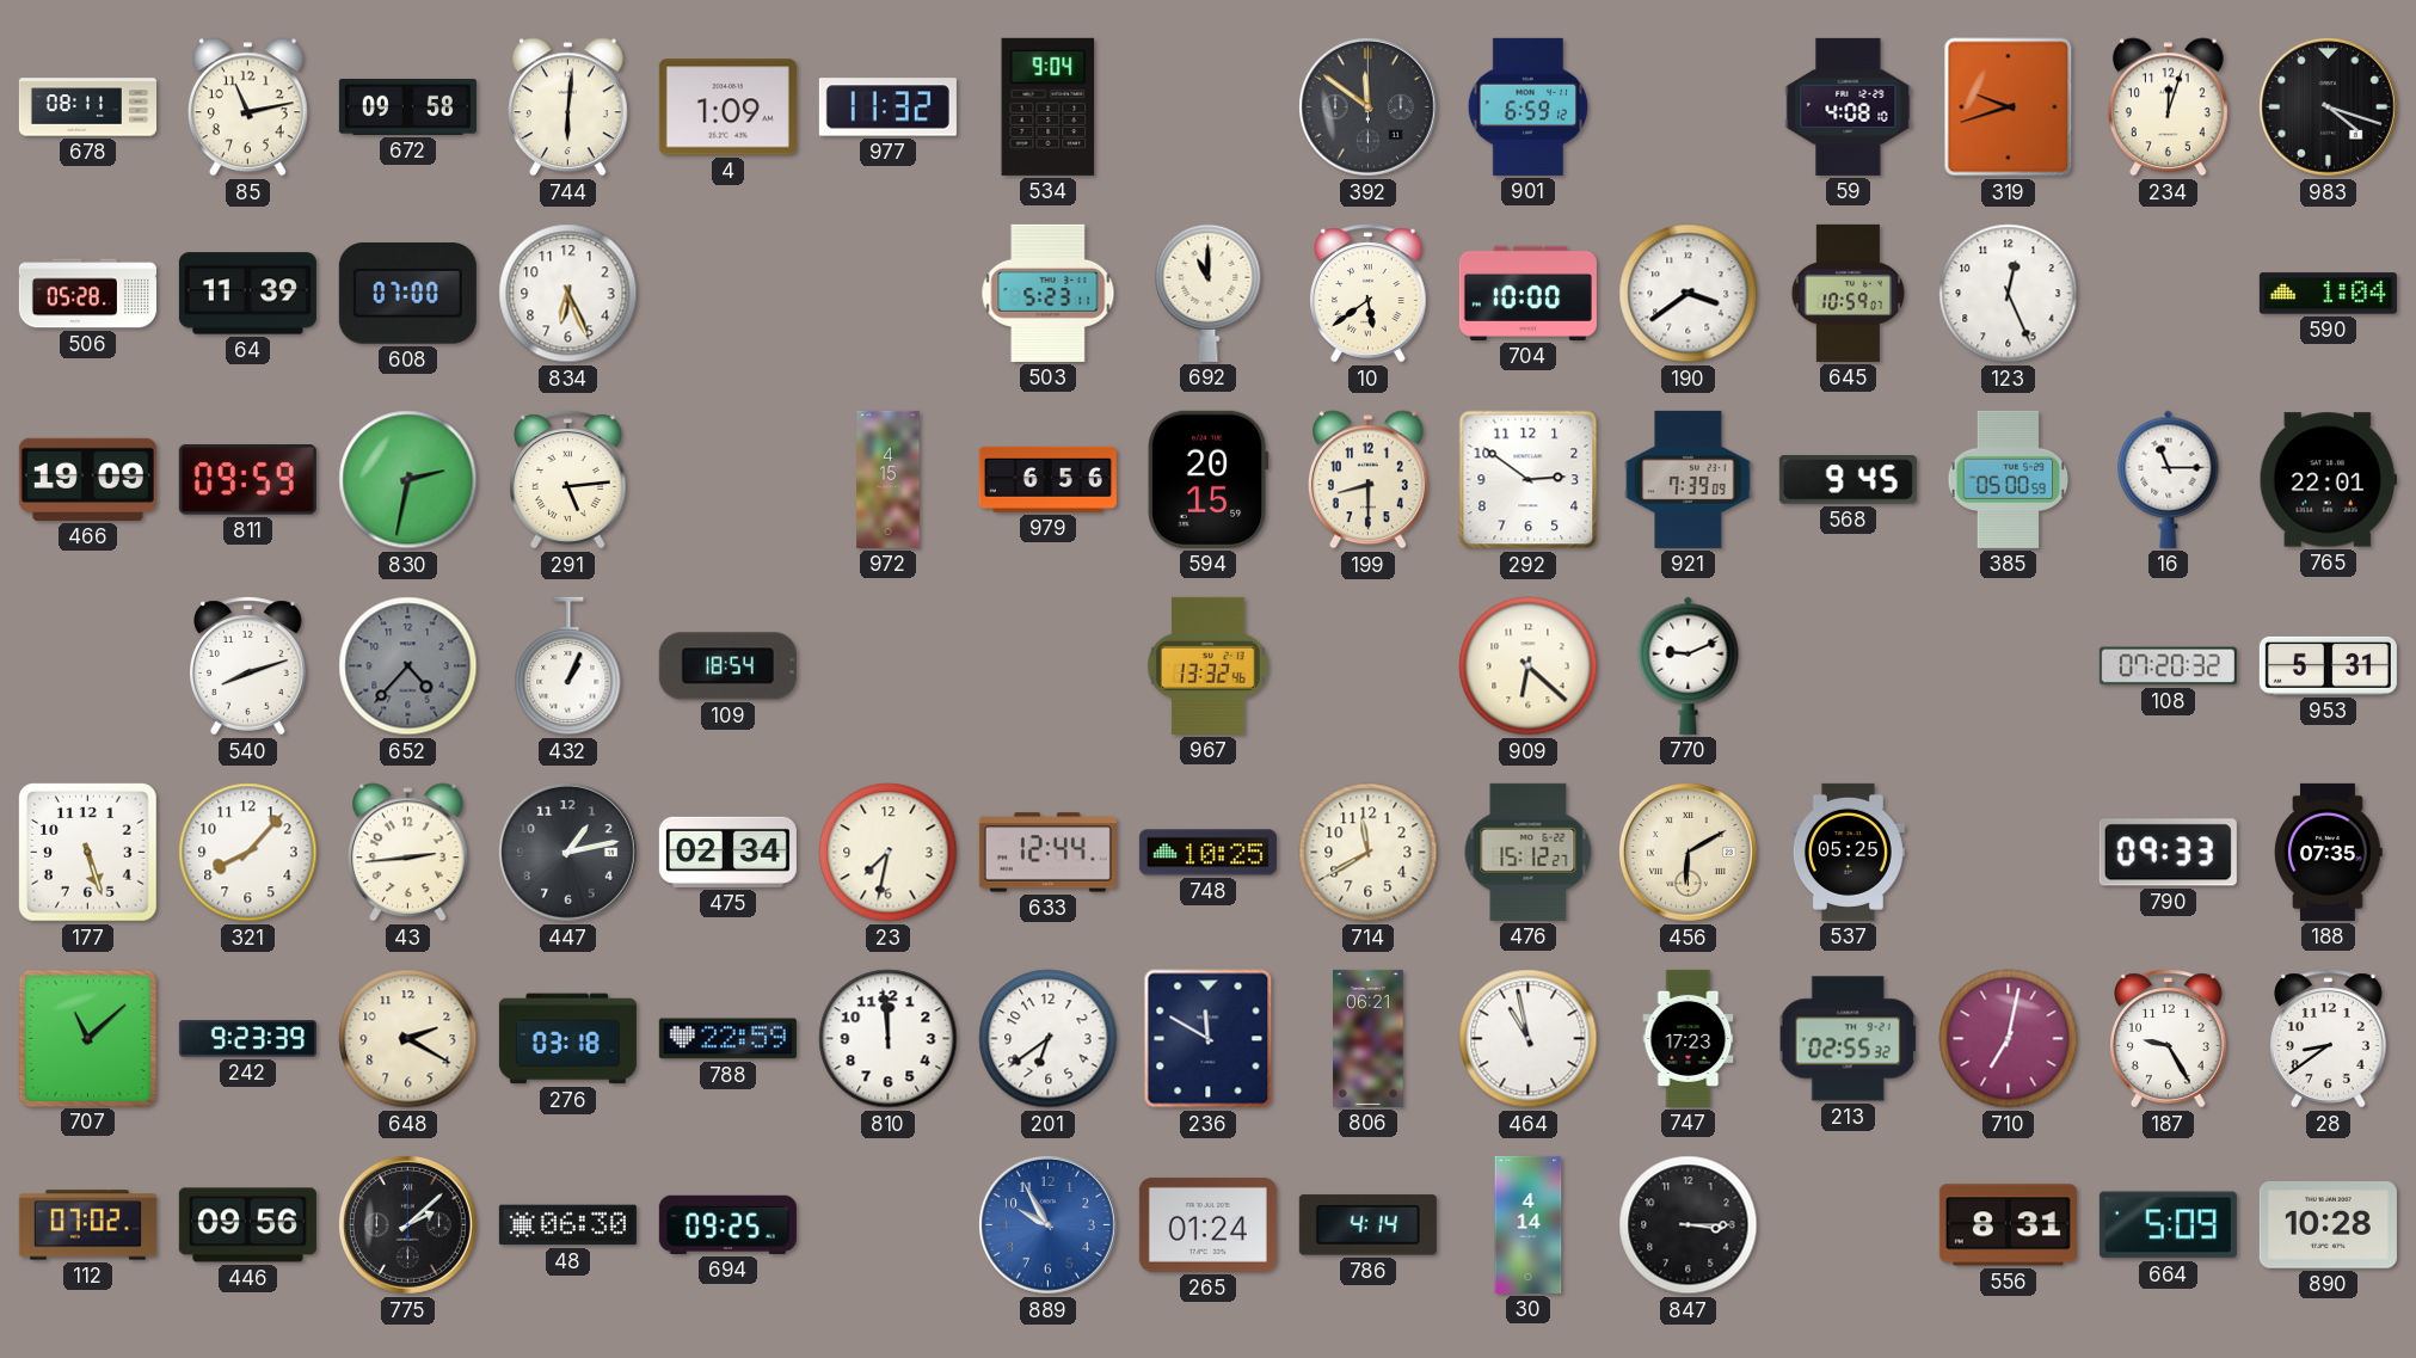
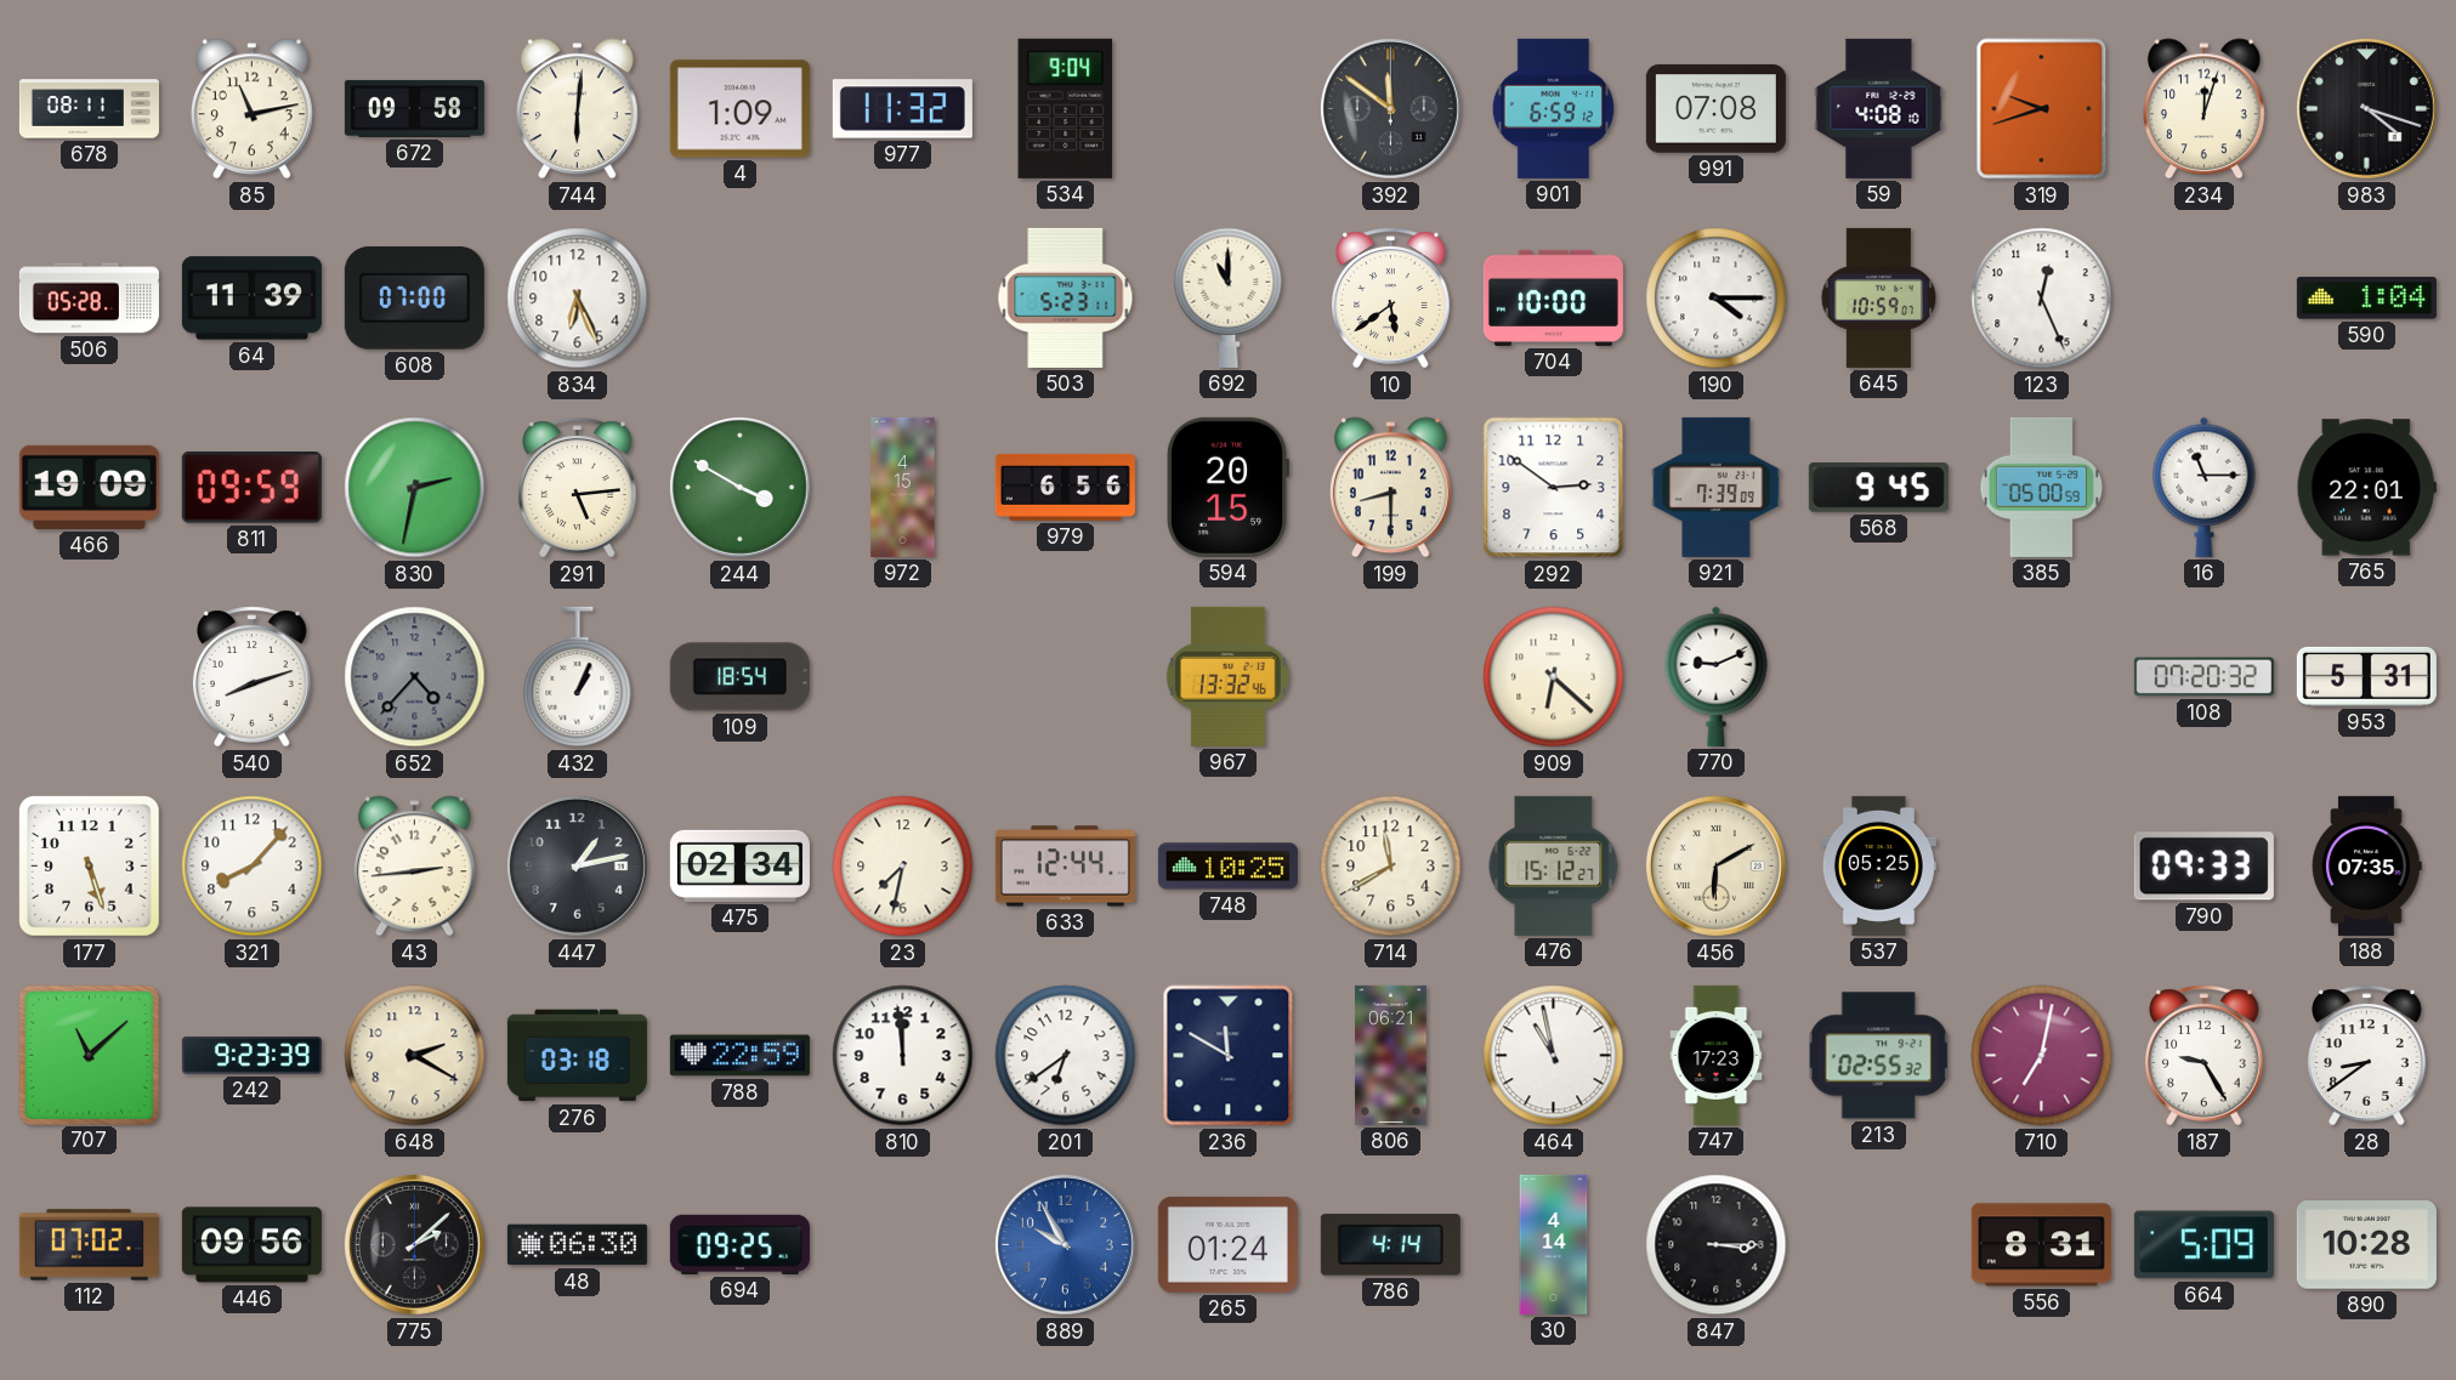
991: none -> 07:08
190: 3:39 -> 4:15
244: none -> 3:50
